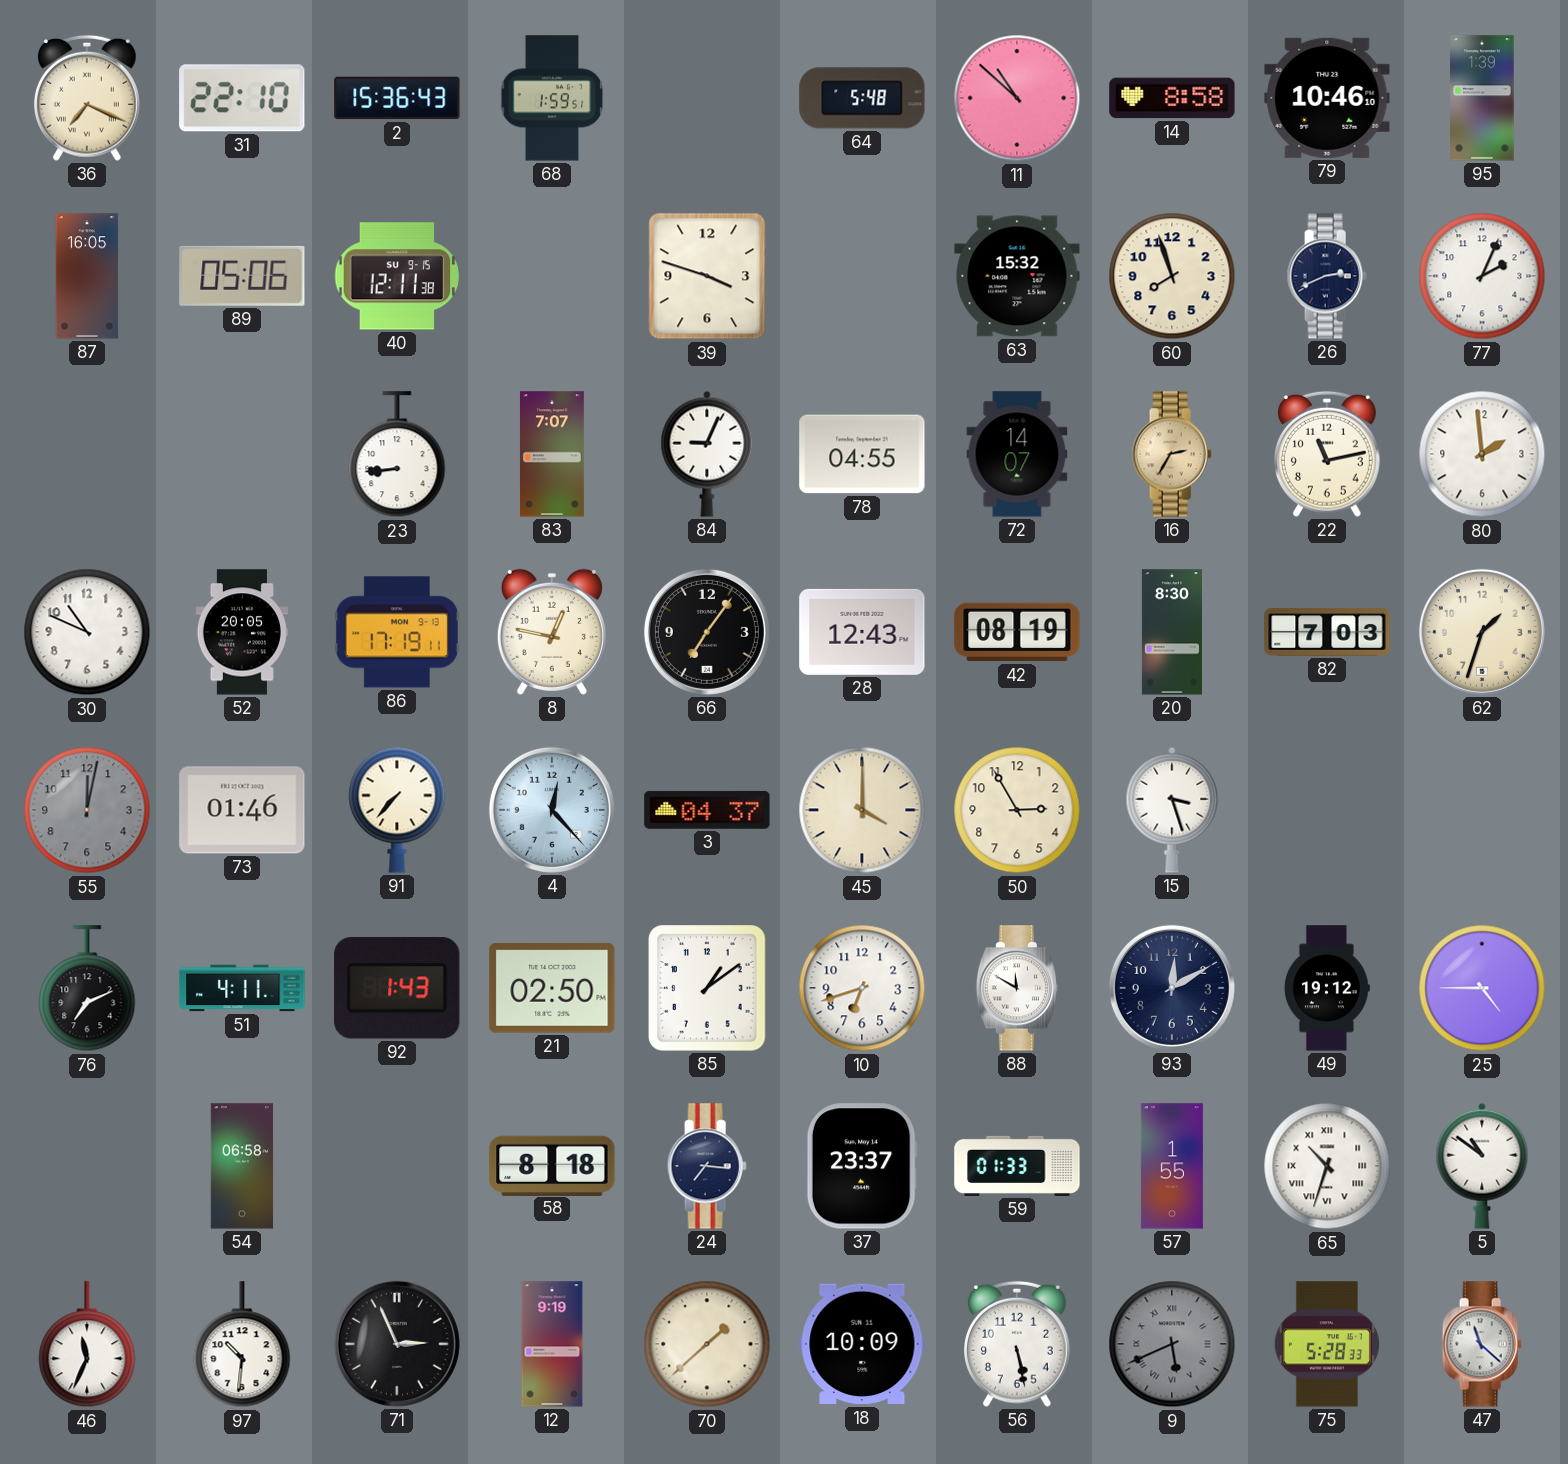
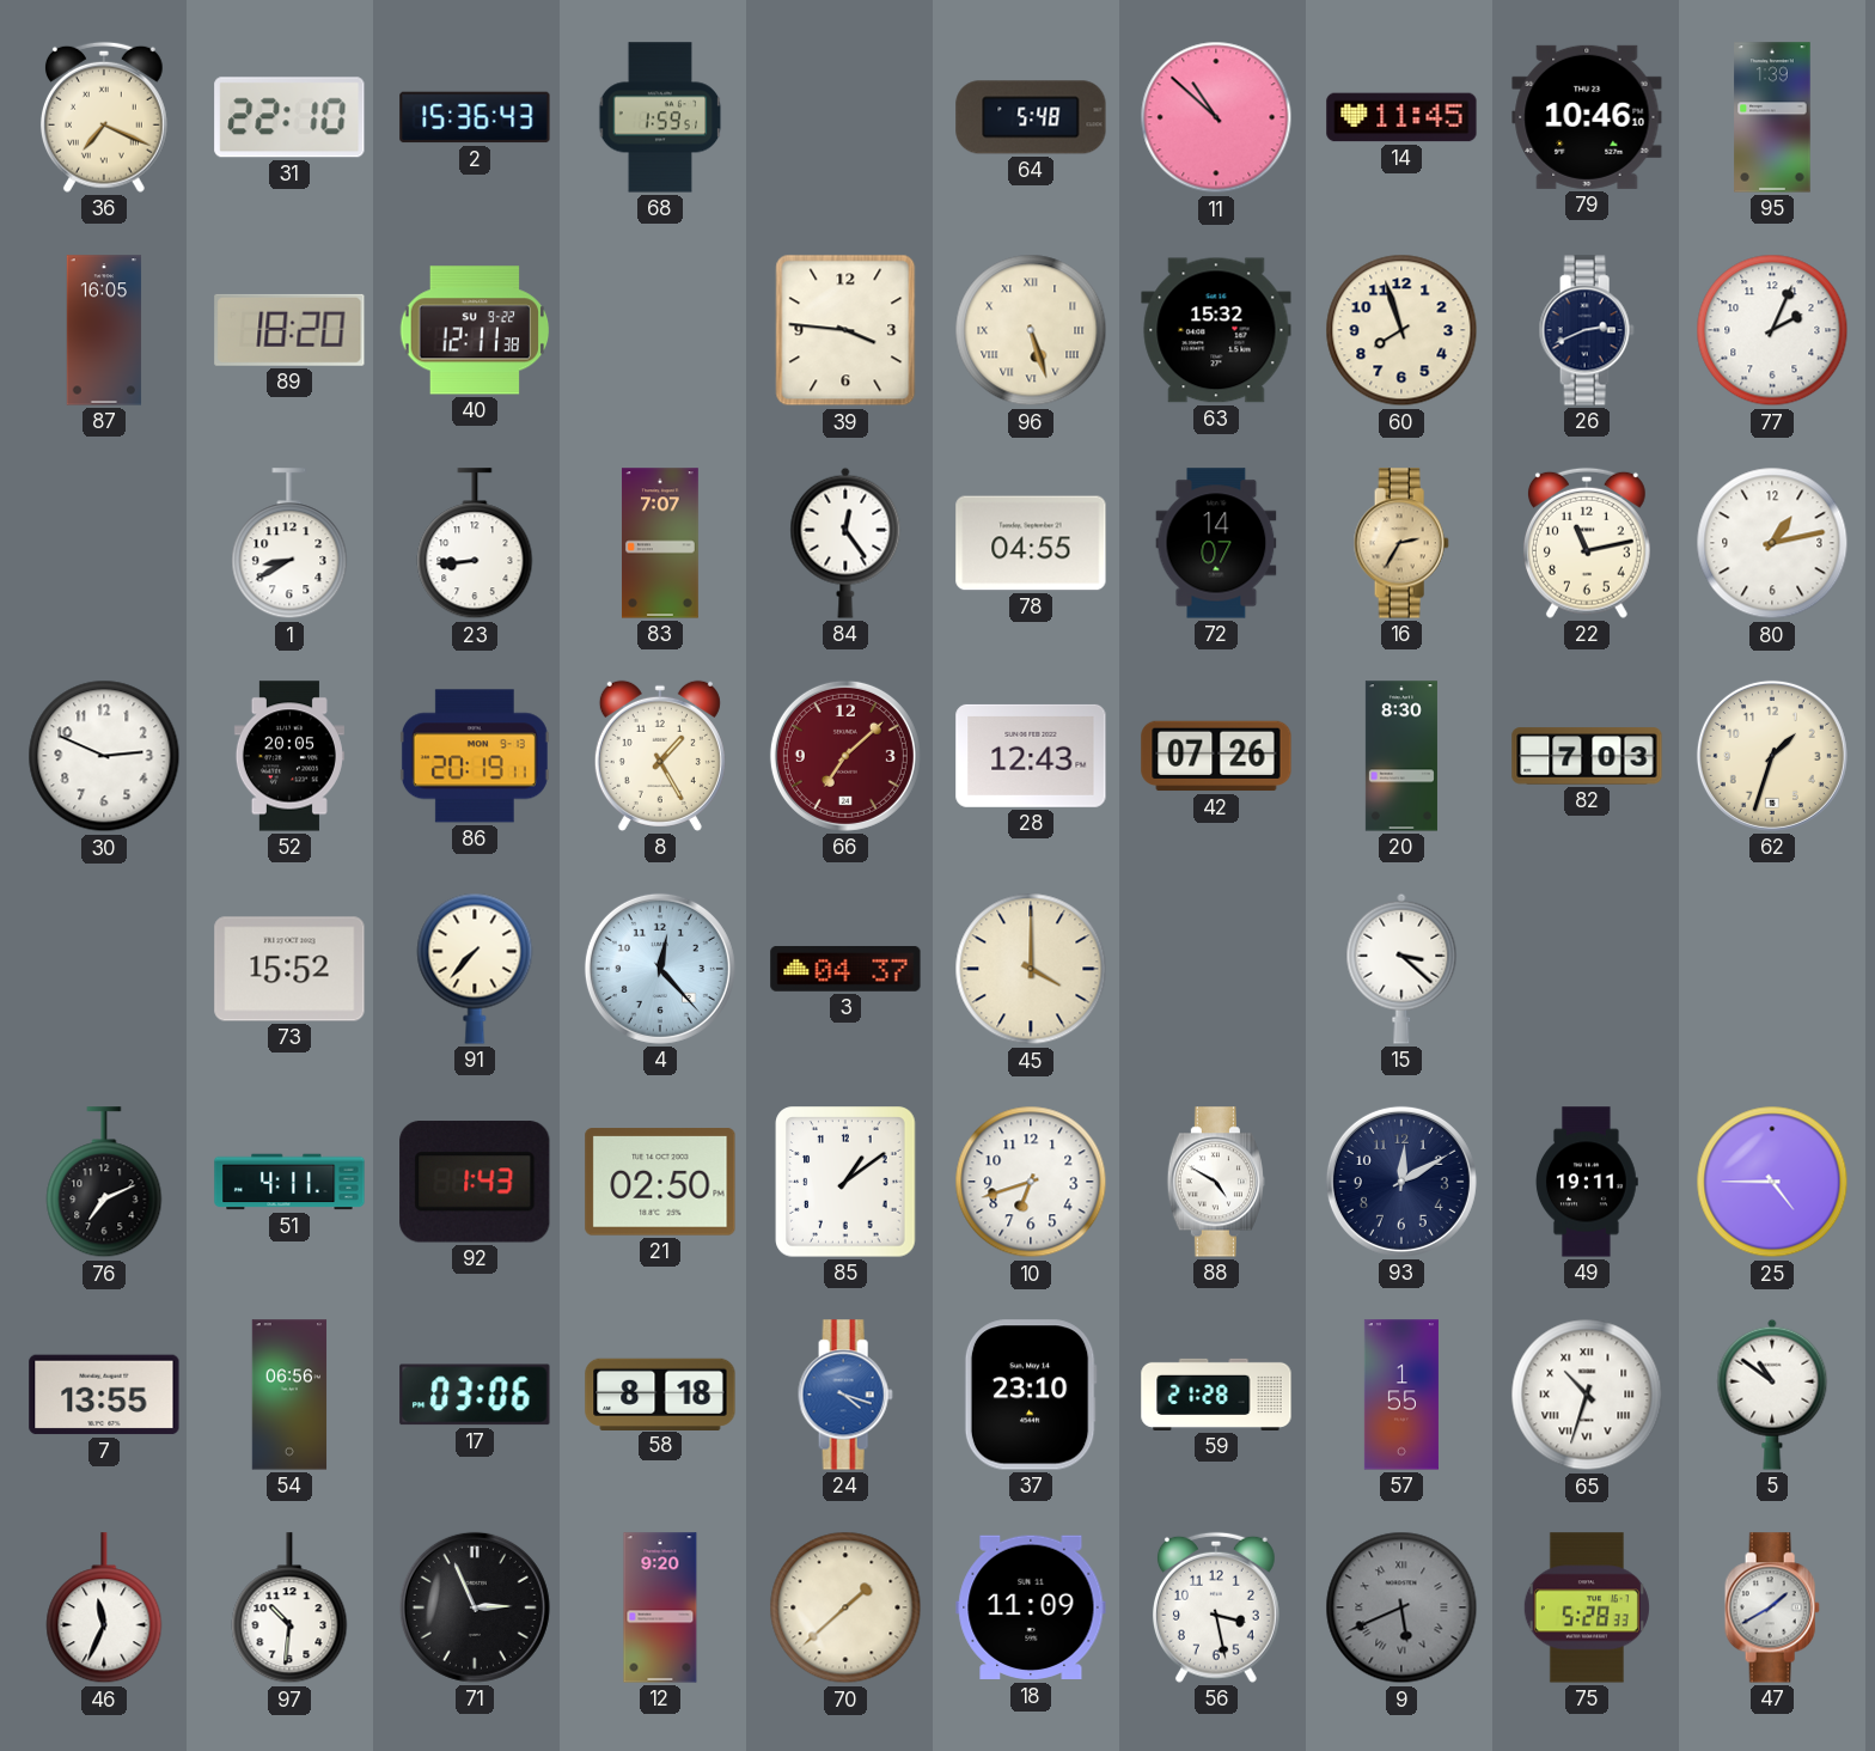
14: 8:58 -> 11:45
89: 05:06 -> 18:20
40 date: SU 9-15 -> SU 9-22
39: 3:48 -> 3:46
96: none -> 5:27
1: none -> 8:40
84: 9:04 -> 12:24
80: 1:59 -> 1:13
30: 10:49 -> 2:49
86: 17:19 -> 20:19
8: 12:47 -> 1:25
66: 7:06 -> 7:08
66 dial: black -> burgundy
42: 08:19 -> 07:26
55: 12:02 -> none
73: 01:46 -> 15:52
50: 2:55 -> none
15: 3:27 -> 3:22
88: 11:50 -> 4:50
49: 19:12 -> 19:11
7: none -> 13:55
54: 06:58 -> 06:56
17: none -> 03:06
24: 7:16 -> 4:18
24 dial: navy -> blue
37: 23:37 -> 23:10
59: 01:33 -> 21:28
12: 9:19 -> 9:20
18: 10:09 -> 11:09
56: 5:28 -> 3:28
47: 11:22 -> 1:40
